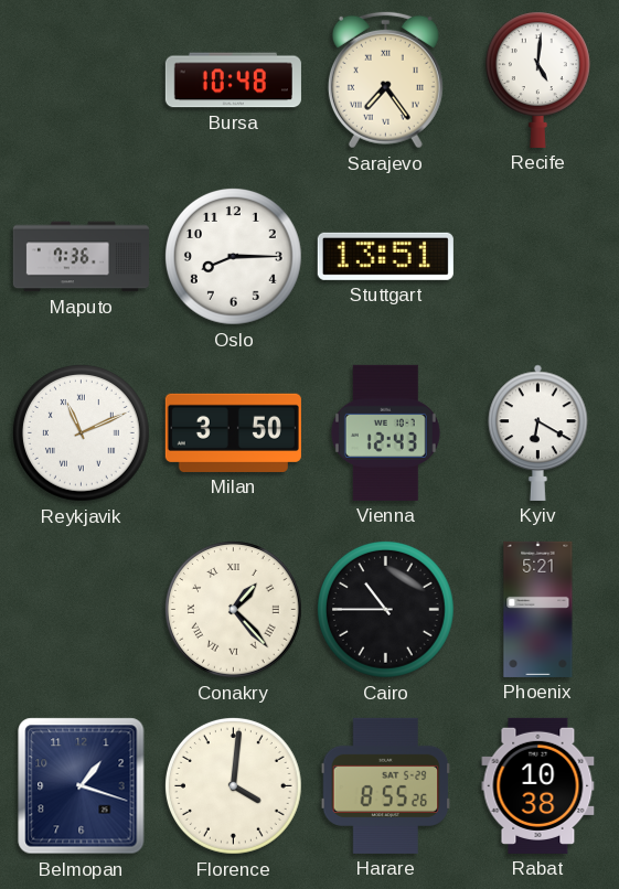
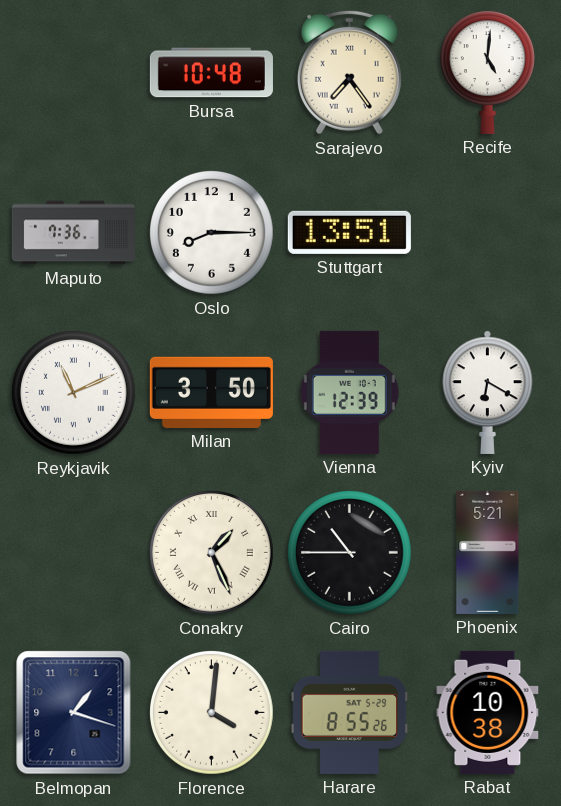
Vienna: 12:43 -> 12:39
Conakry: 1:23 -> 1:26
